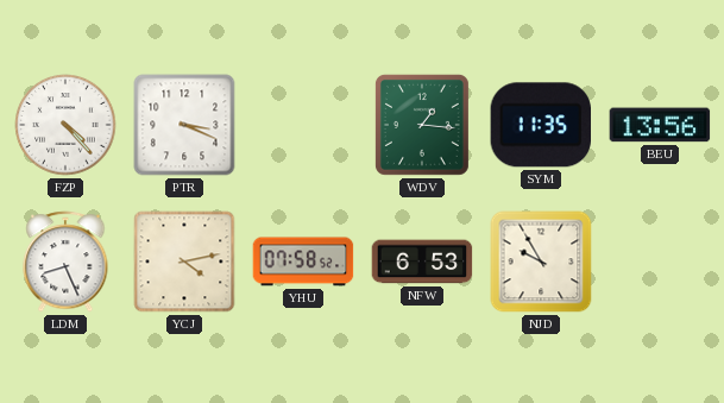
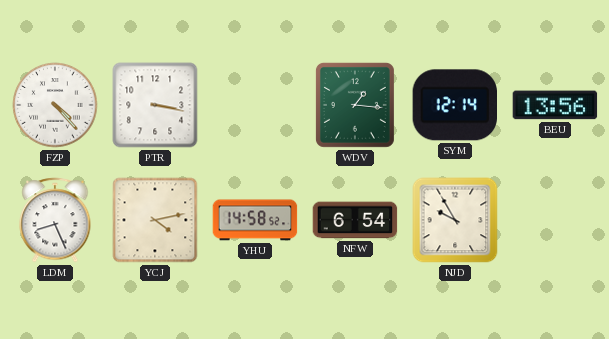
PTR: 3:19 -> 3:17
SYM: 11:35 -> 12:14
YHU: 07:58 -> 14:58
NFW: 6:53 -> 6:54
